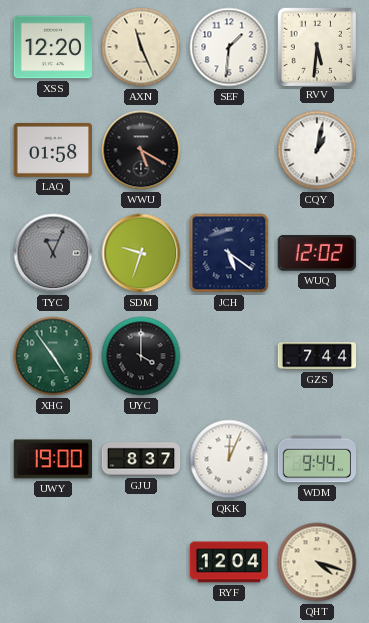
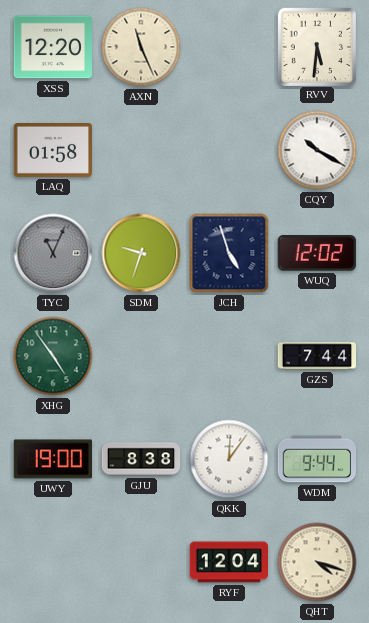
SEF: 1:31 -> none
WWU: 5:20 -> none
CQY: 1:02 -> 10:20
JCH: 5:21 -> 4:57
UYC: 4:00 -> none
GJU: 8:37 -> 8:38
QKK: 12:04 -> 12:06
